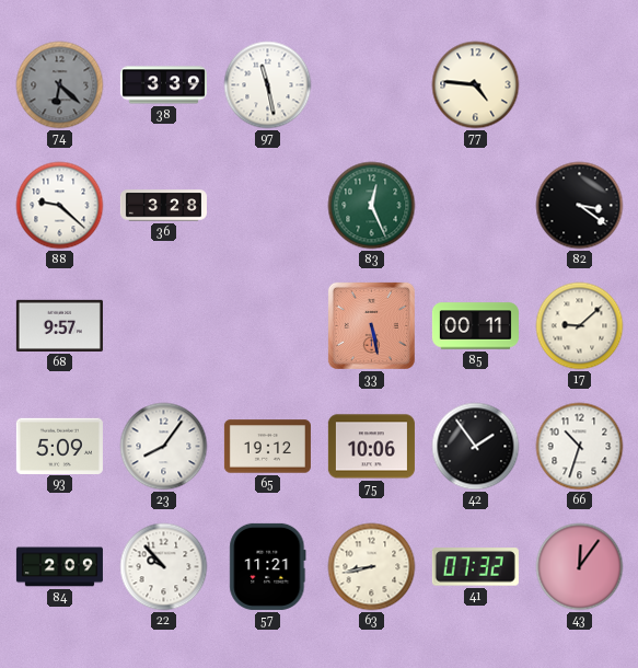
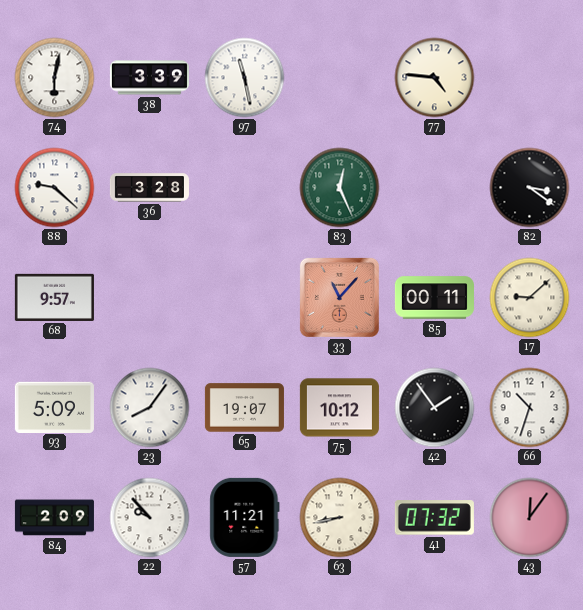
74: 6:22 -> 6:02
74 dial: grey -> white
33: 5:28 -> 11:07
65: 19:12 -> 19:07
75: 10:06 -> 10:12
